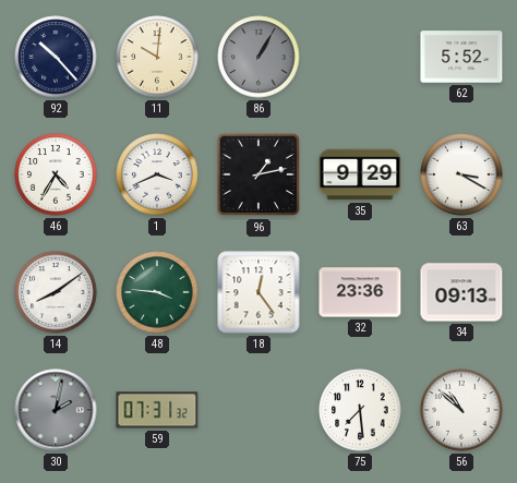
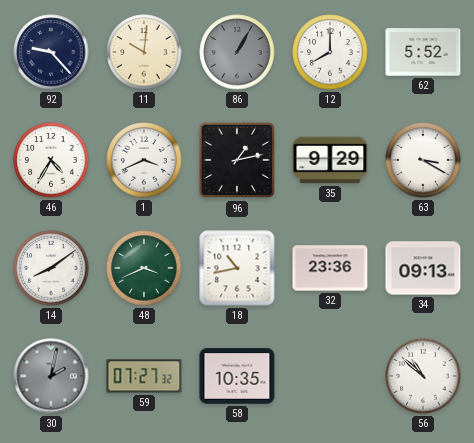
92: 10:23 -> 9:23
12: none -> 8:00
48: 3:46 -> 3:41
18: 12:24 -> 10:43
59: 07:31 -> 07:27
58: none -> 10:35
75: 7:29 -> none
